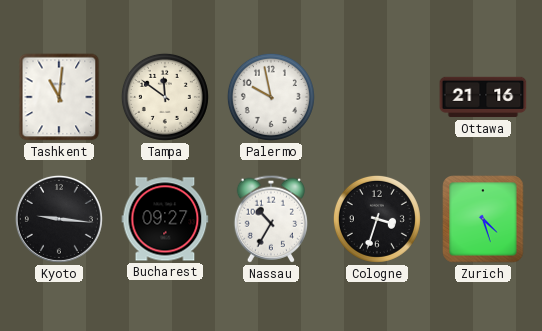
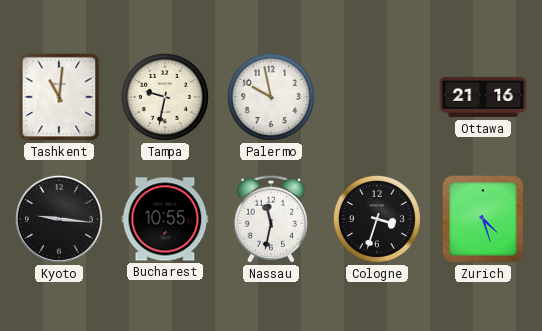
Tampa: 11:51 -> 9:32
Bucharest: 09:27 -> 10:55
Nassau: 10:35 -> 11:32
